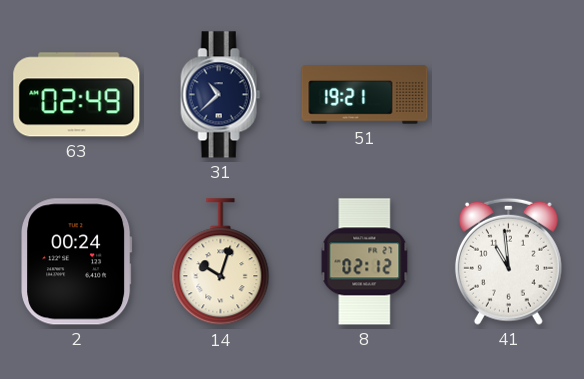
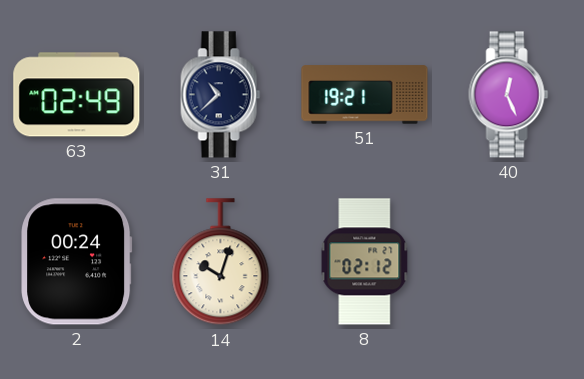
40: none -> 12:26
41: 10:59 -> none
